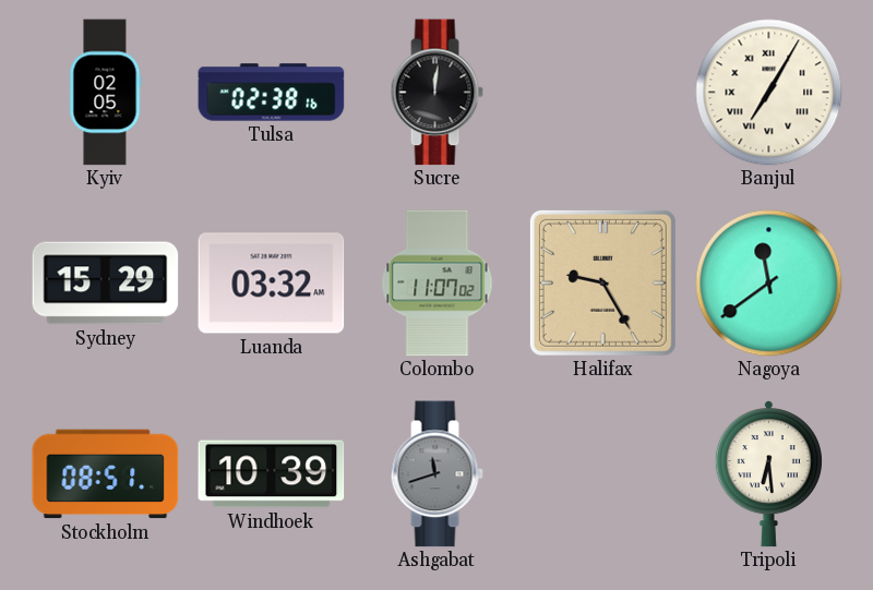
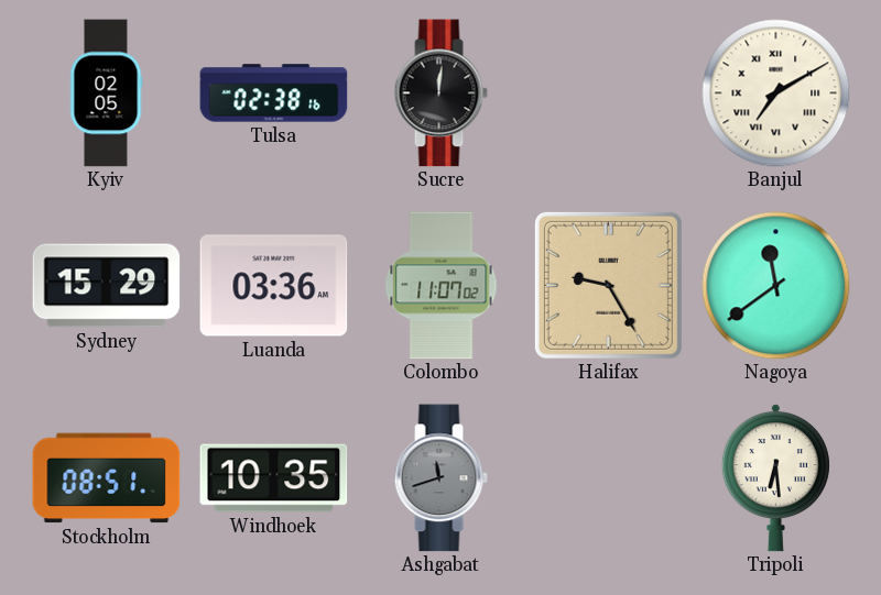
Banjul: 7:05 -> 7:10
Luanda: 03:32 -> 03:36
Windhoek: 10:39 -> 10:35
